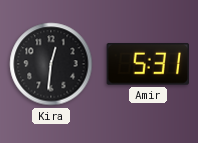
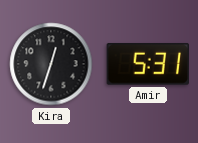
Kira: 12:31 -> 12:33
